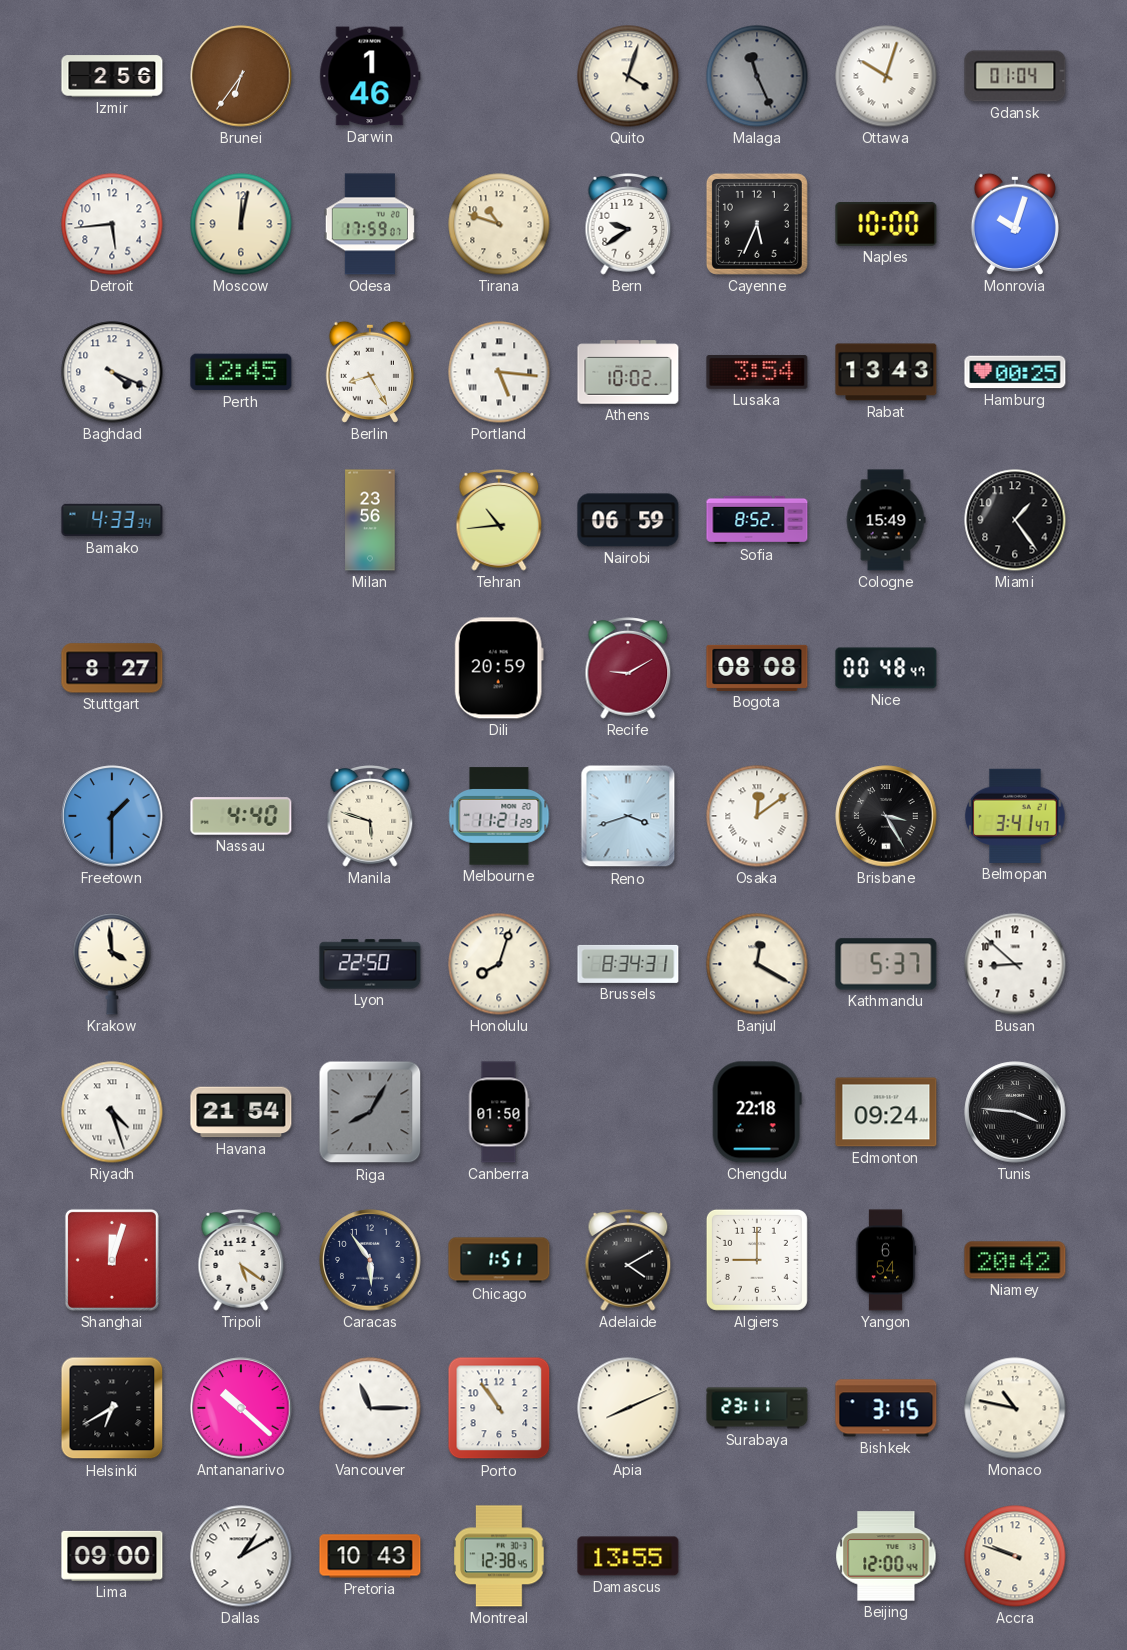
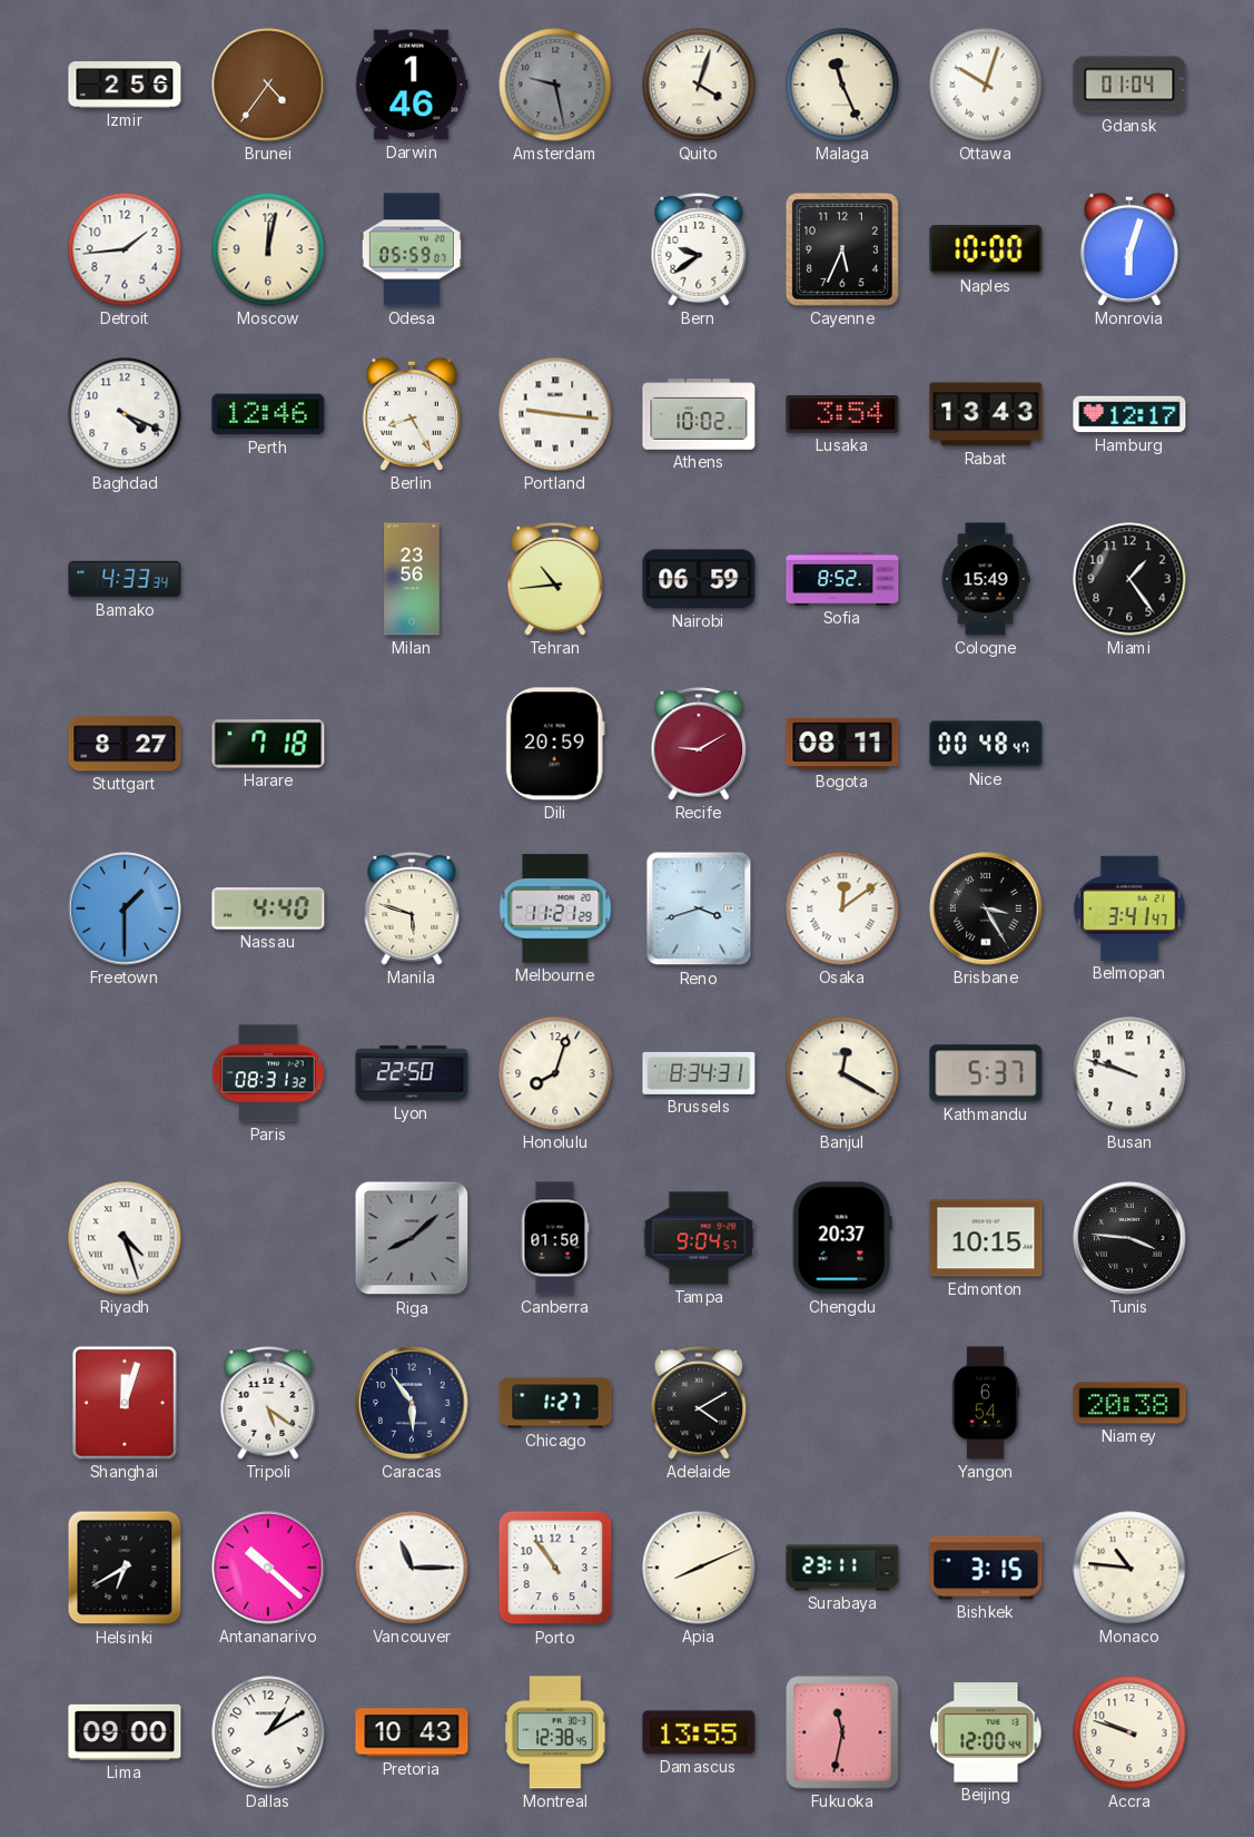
Brunei: 6:36 -> 4:36
Amsterdam: none -> 9:28
Malaga dial: grey -> cream
Detroit: 5:44 -> 1:44
Odesa: 17:59 -> 05:59
Tirana: 10:48 -> none
Monrovia: 10:03 -> 6:03
Perth: 12:45 -> 12:46
Portland: 5:16 -> 9:16
Hamburg: 00:25 -> 12:17
Harare: none -> 7:18
Bogota: 08:08 -> 08:11
Krakow: 3:59 -> none
Paris: none -> 08:31
Busan: 8:52 -> 9:48
Havana: 21:54 -> none
Riga: 8:05 -> 8:08
Tampa: none -> 9:04
Chengdu: 22:18 -> 20:37
Edmonton: 09:24 -> 10:15
Chicago: 1:51 -> 1:27
Algiers: 9:00 -> none
Niamey: 20:42 -> 20:38
Monaco: 10:47 -> 10:46
Fukuoka: none -> 11:32
